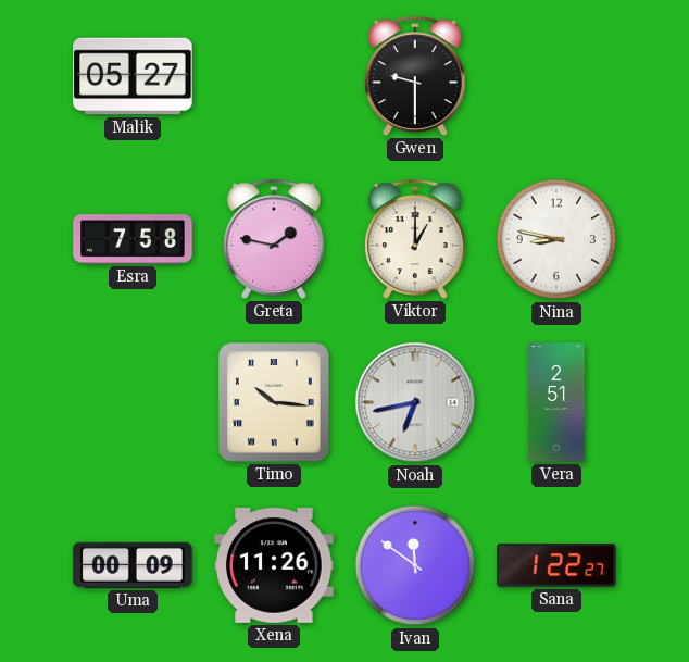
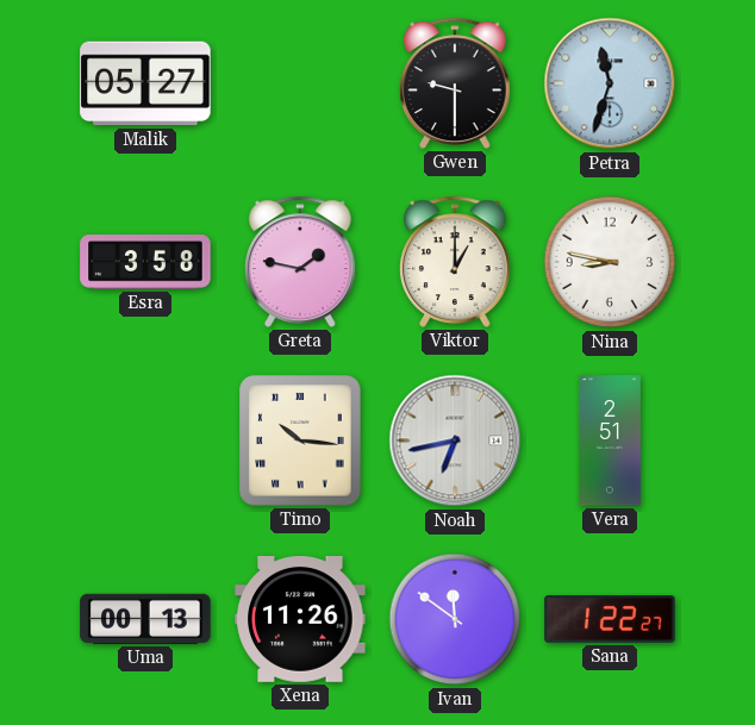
Petra: none -> 11:33
Esra: 7:58 -> 3:58
Uma: 00:09 -> 00:13
